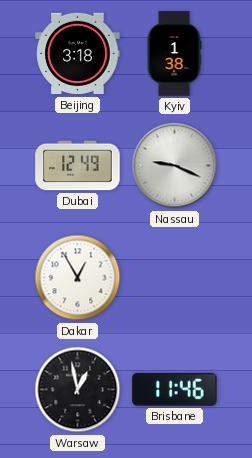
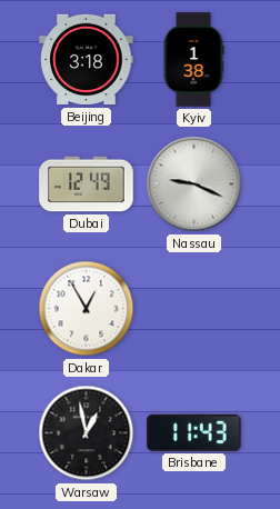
Brisbane: 11:46 -> 11:43
